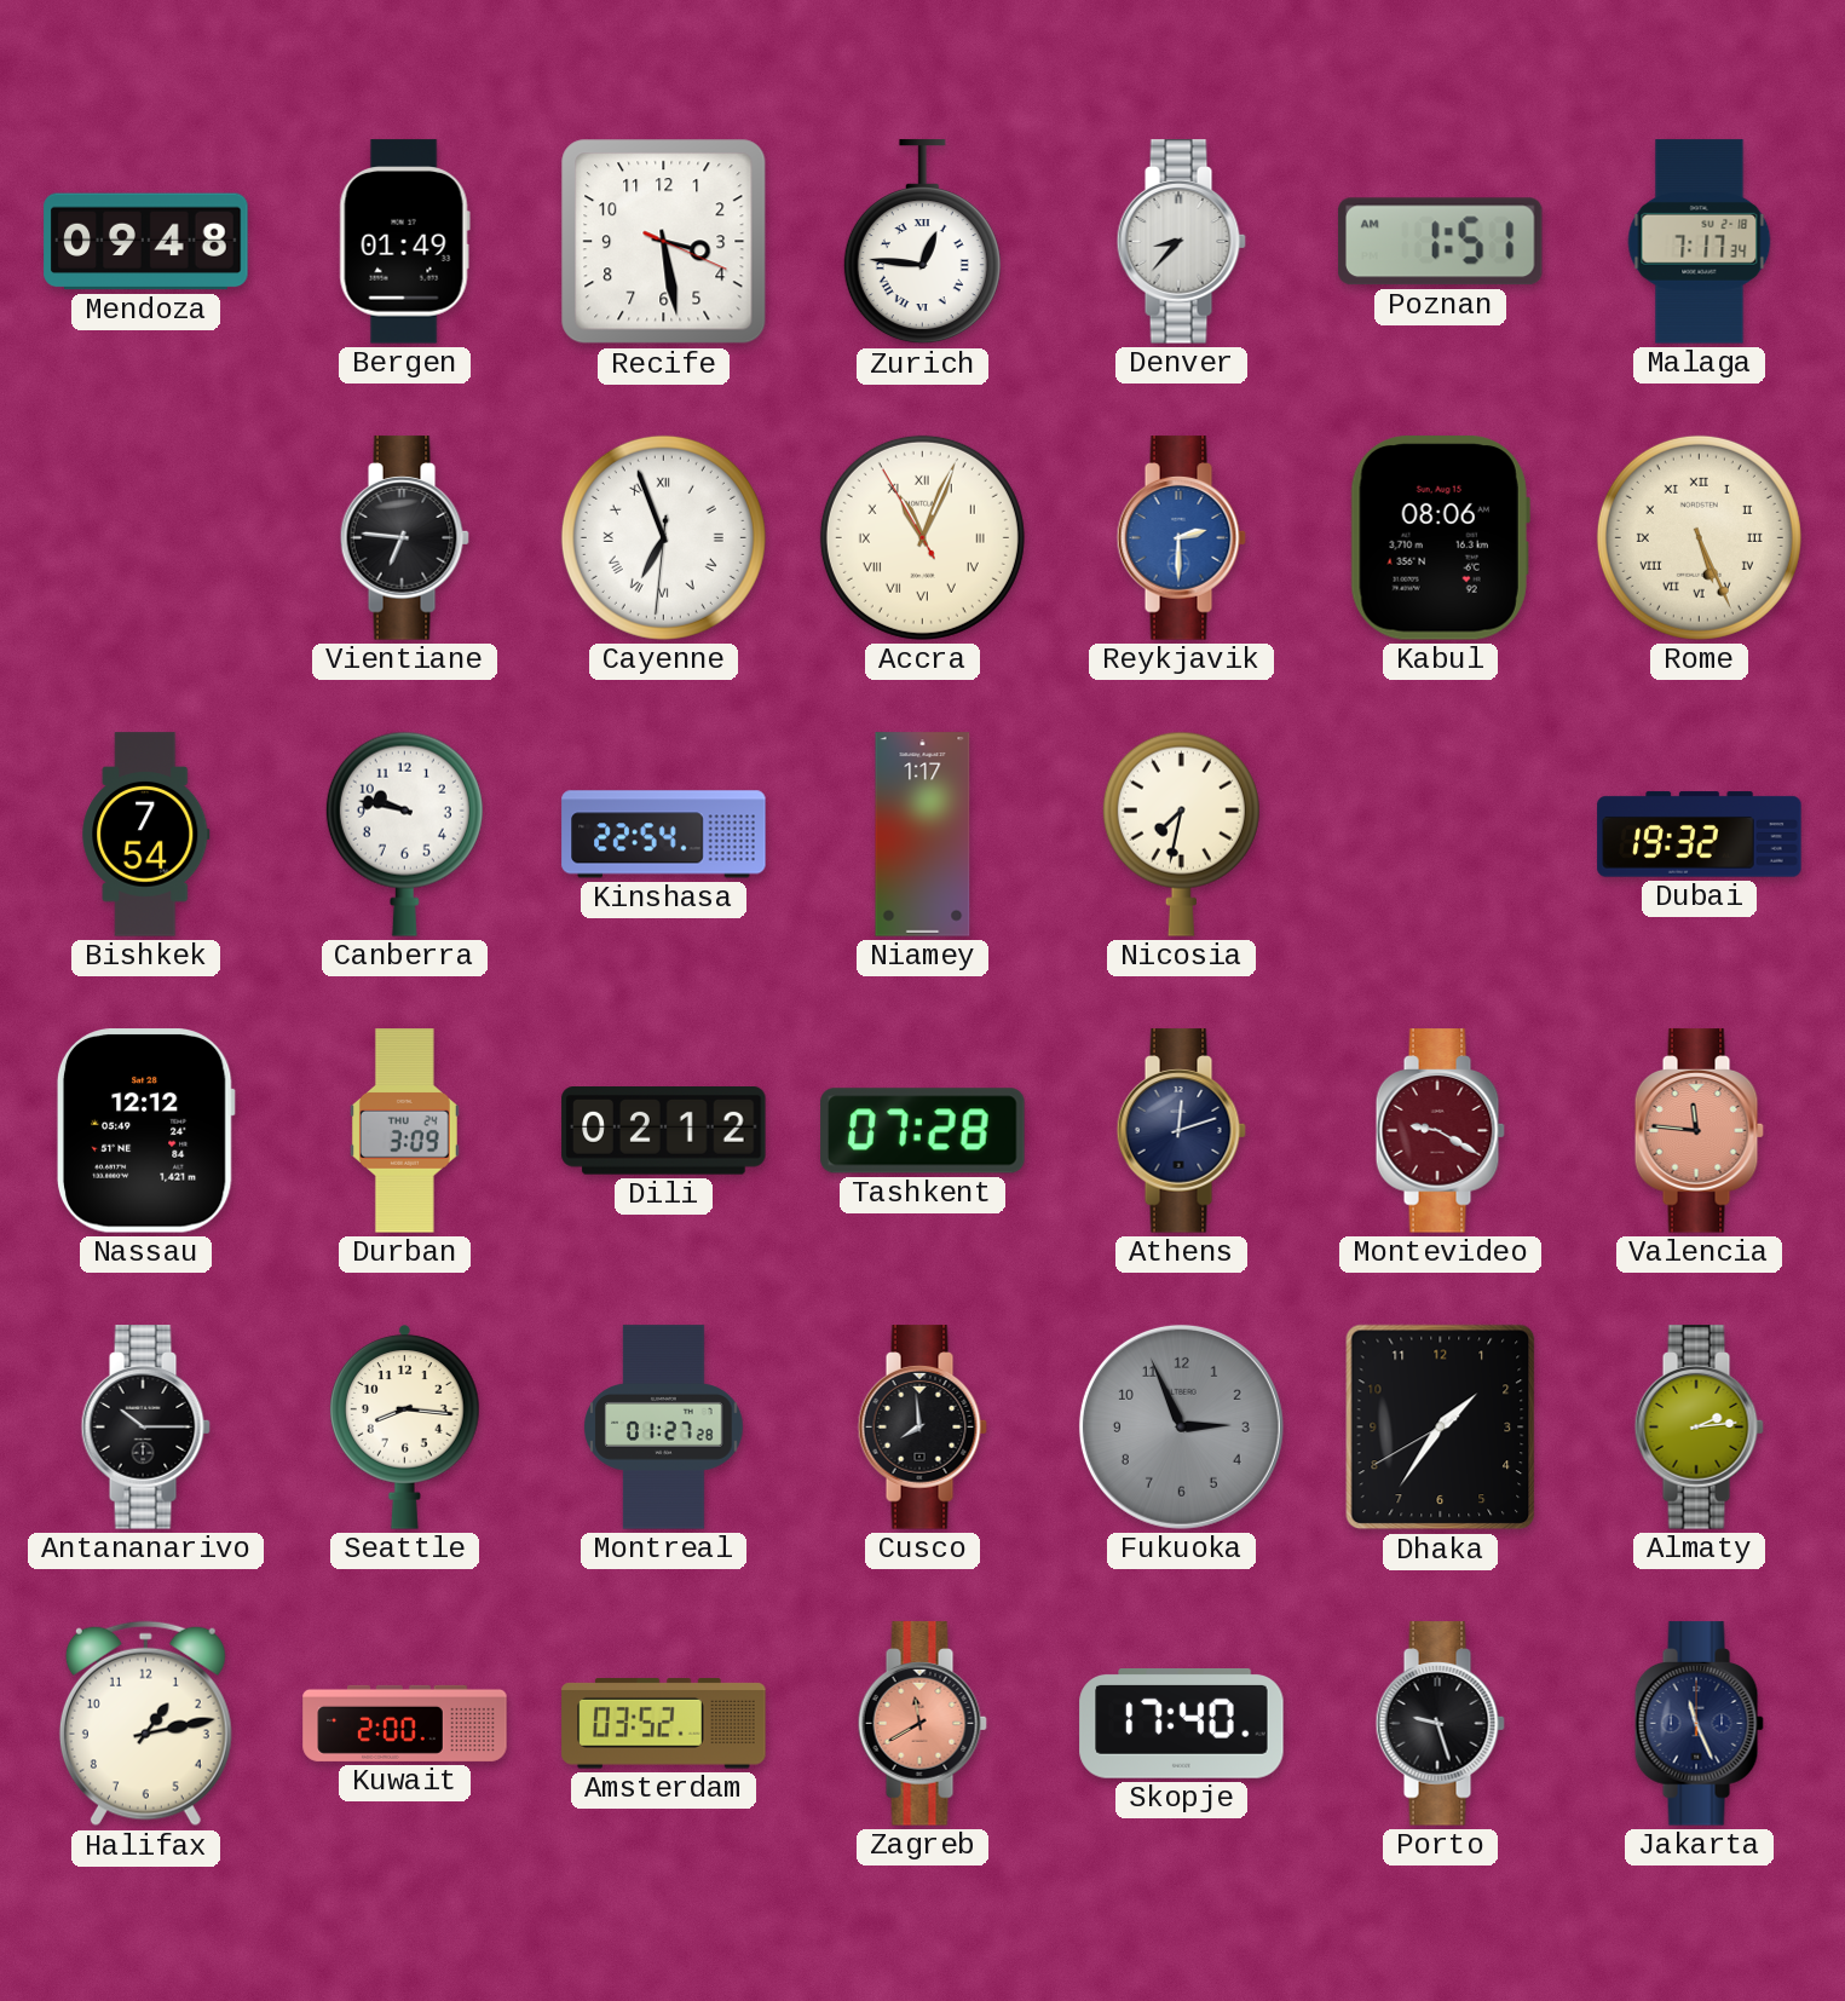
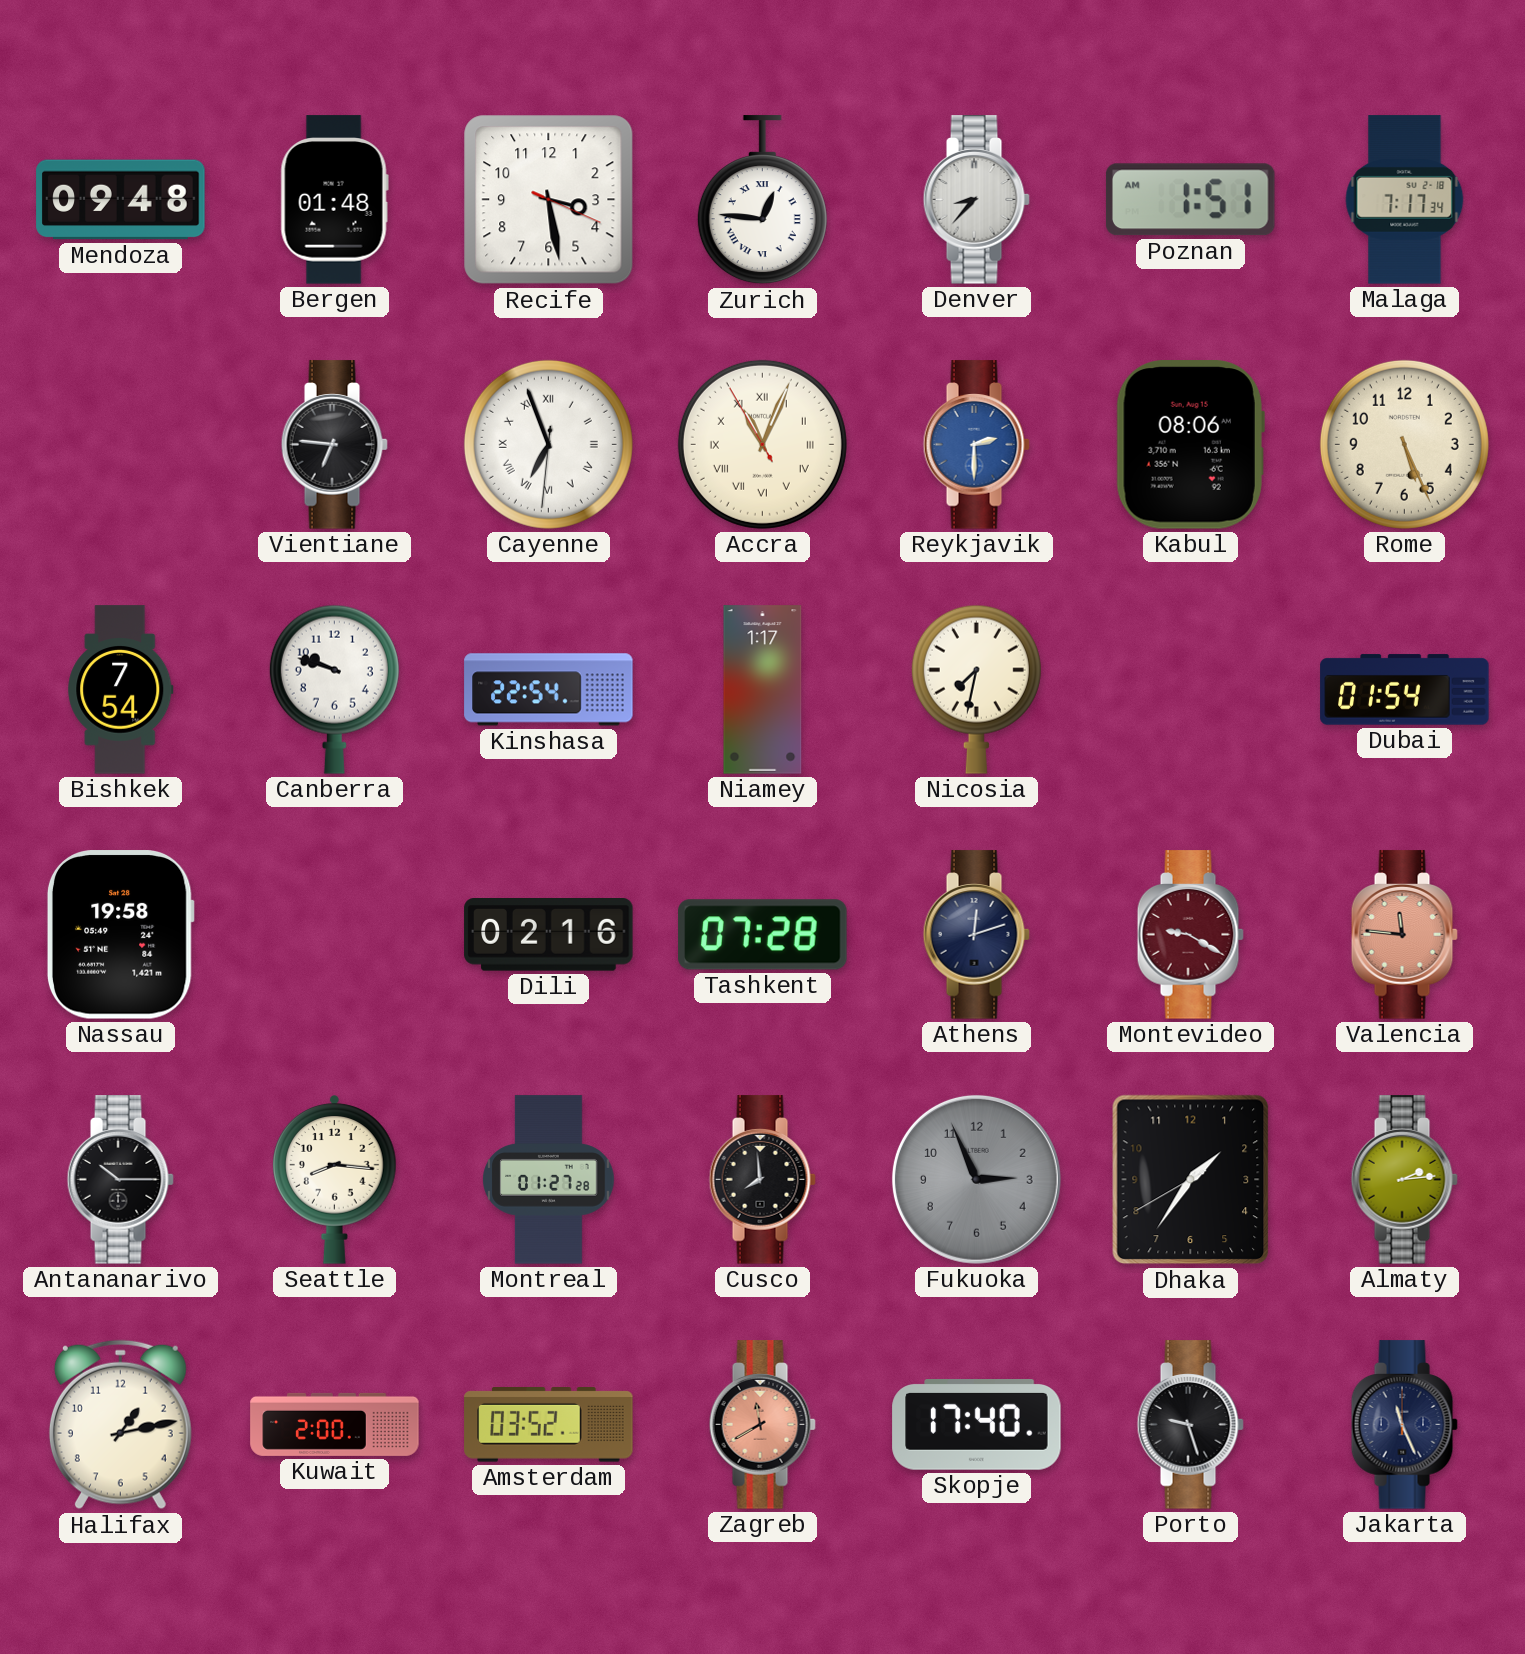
Bergen: 01:49 -> 01:48
Rome numerals: Roman -> Arabic
Canberra: 9:47 -> 9:48
Dubai: 19:32 -> 01:54
Nassau: 12:12 -> 19:58
Durban: 3:09 -> none
Dili: 02:12 -> 02:16
